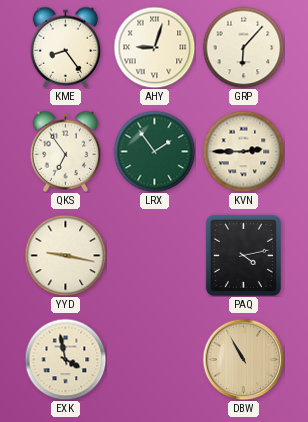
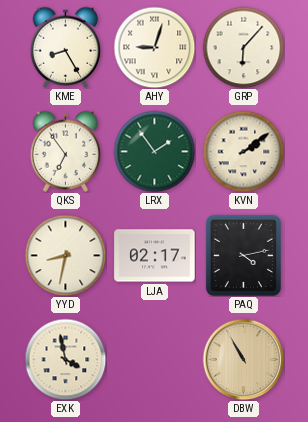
KME: 8:24 -> 8:25
KVN: 2:45 -> 2:09
YYD: 9:17 -> 8:32
LJA: none -> 02:17
